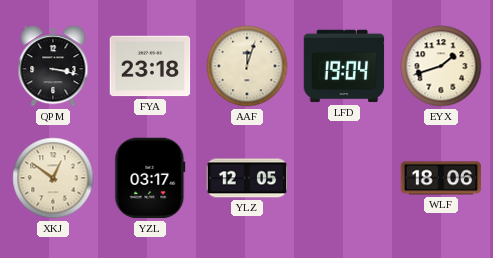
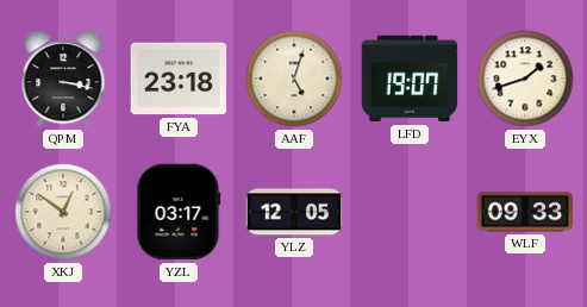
AAF: 12:03 -> 5:03
LFD: 19:04 -> 19:07
WLF: 18:06 -> 09:33
